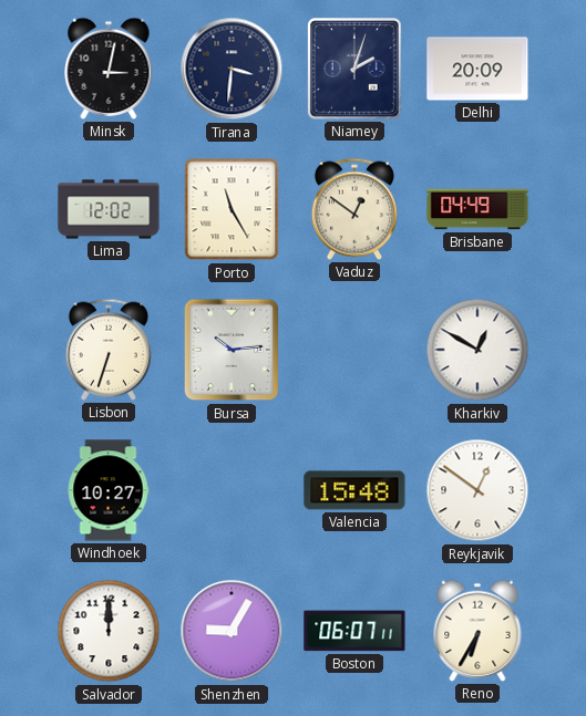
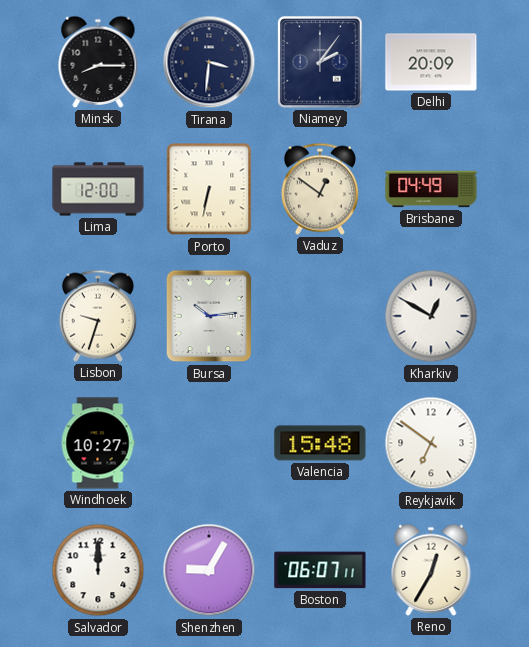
Minsk: 3:02 -> 8:15
Niamey: 2:03 -> 2:06
Lima: 12:02 -> 12:00
Porto: 11:25 -> 6:32
Lisbon: 6:33 -> 9:33
Reykjavik: 12:51 -> 6:51
Reno: 6:35 -> 12:35
